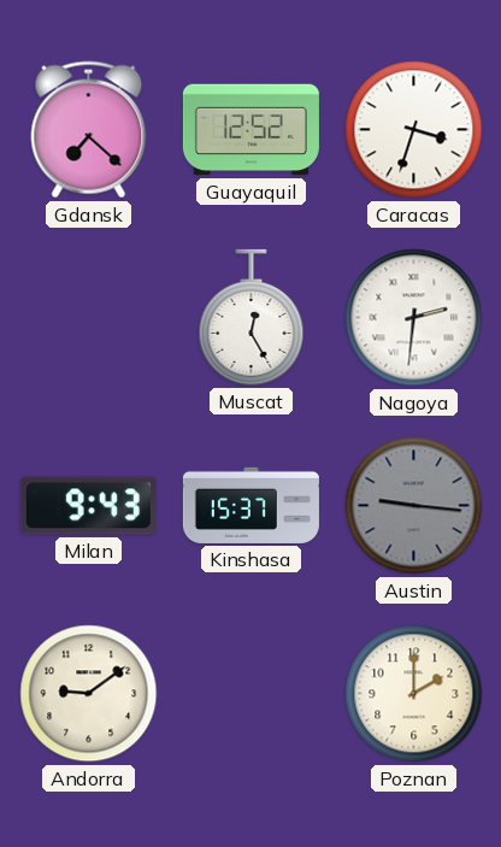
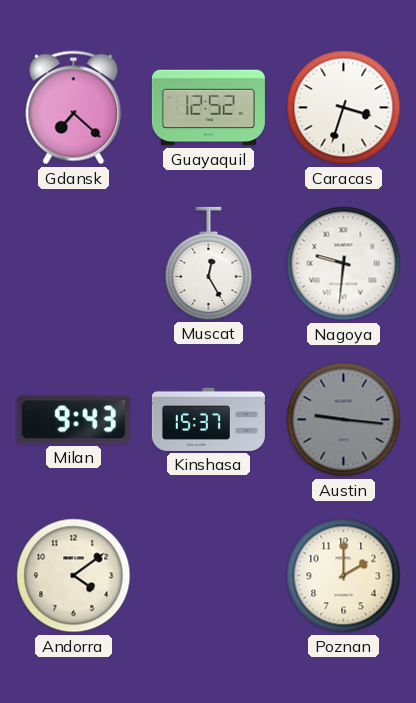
Nagoya: 2:31 -> 9:31
Andorra: 9:09 -> 4:09
